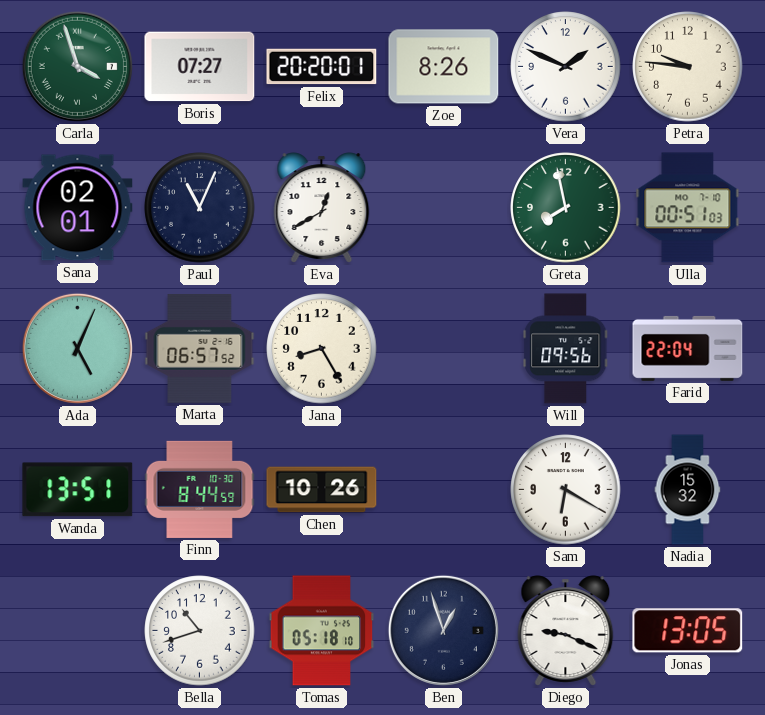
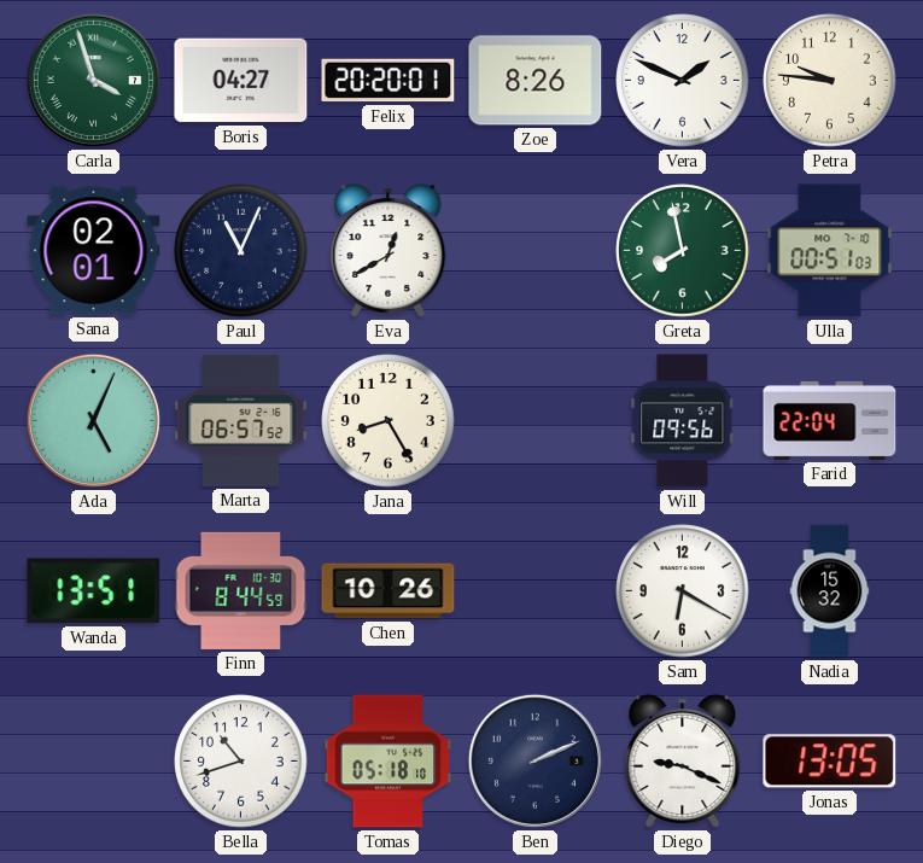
Boris: 07:27 -> 04:27
Ben: 12:57 -> 2:11
